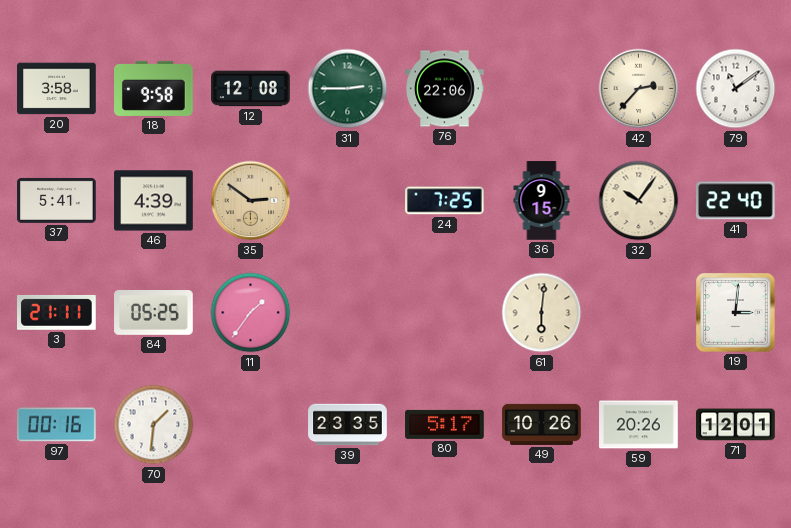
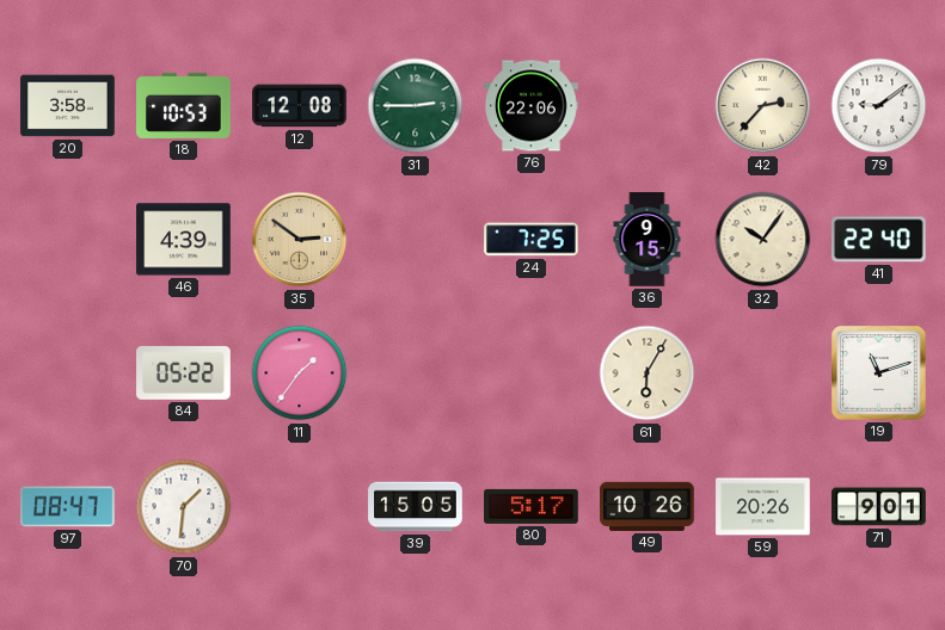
18: 9:58 -> 10:53
79: 11:09 -> 9:09
37: 5:41 -> none
3: 21:11 -> none
84: 05:25 -> 05:22
61: 6:01 -> 6:05
19: 3:01 -> 11:12
97: 00:16 -> 08:47
39: 23:35 -> 15:05
71: 12:01 -> 9:01
